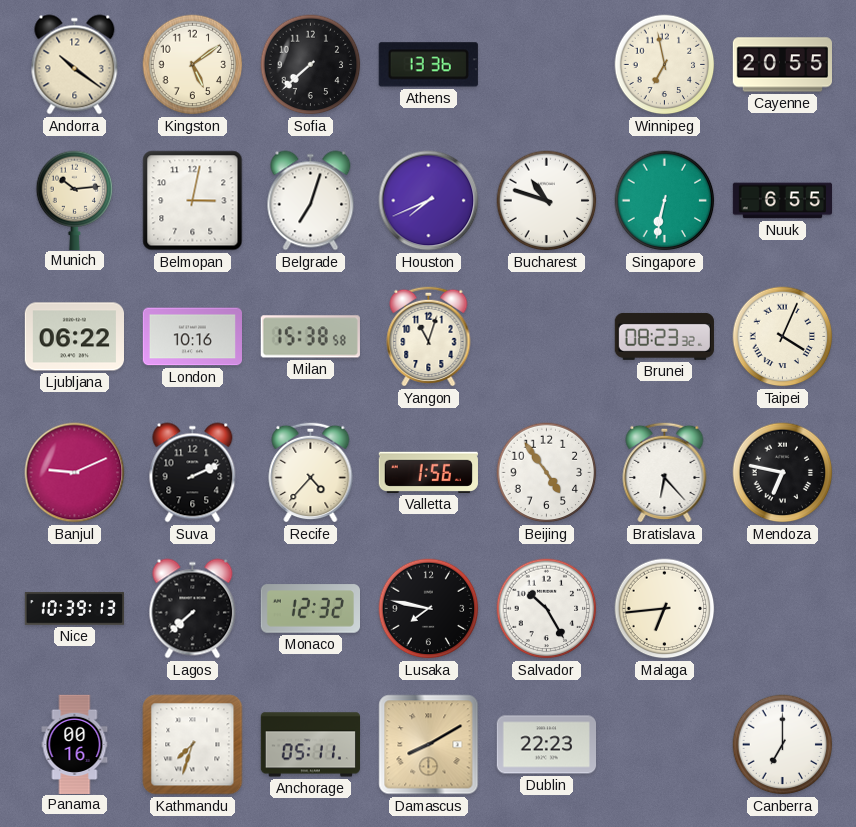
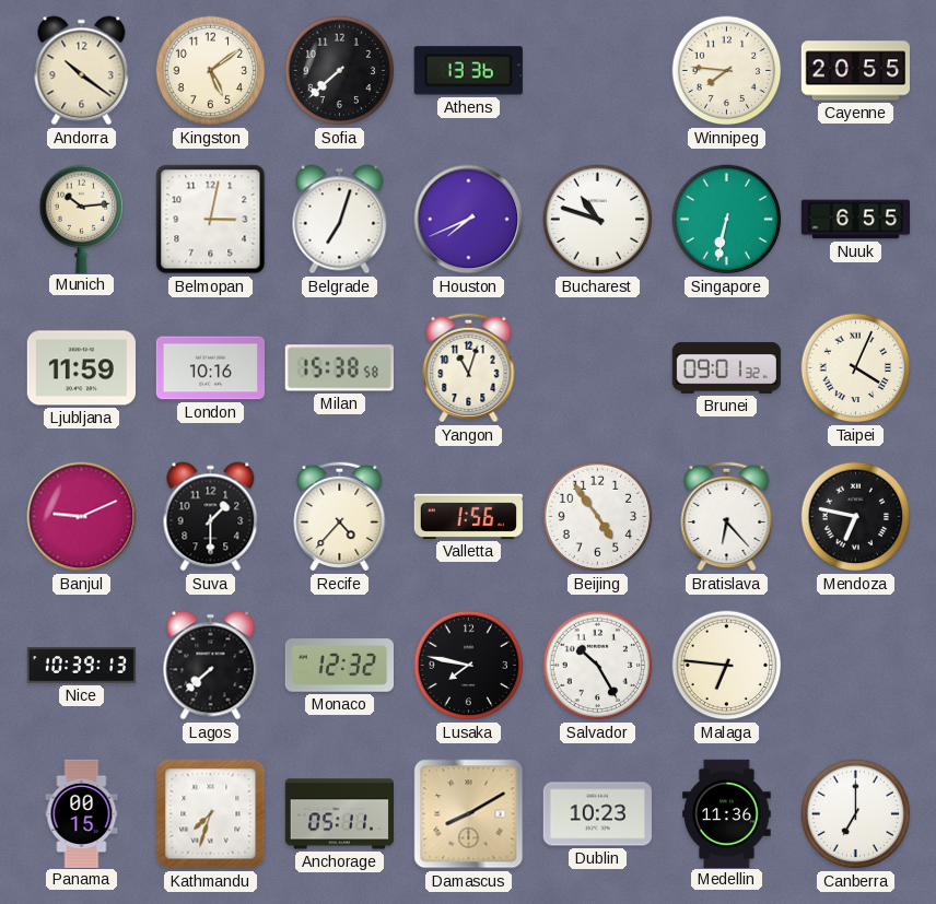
Winnipeg: 6:58 -> 7:46
Ljubljana: 06:22 -> 11:59
Brunei: 08:23 -> 09:01
Suva: 2:11 -> 1:30
Malaga: 6:44 -> 6:46
Panama: 00:16 -> 00:15
Dublin: 22:23 -> 10:23
Medellin: none -> 11:36
